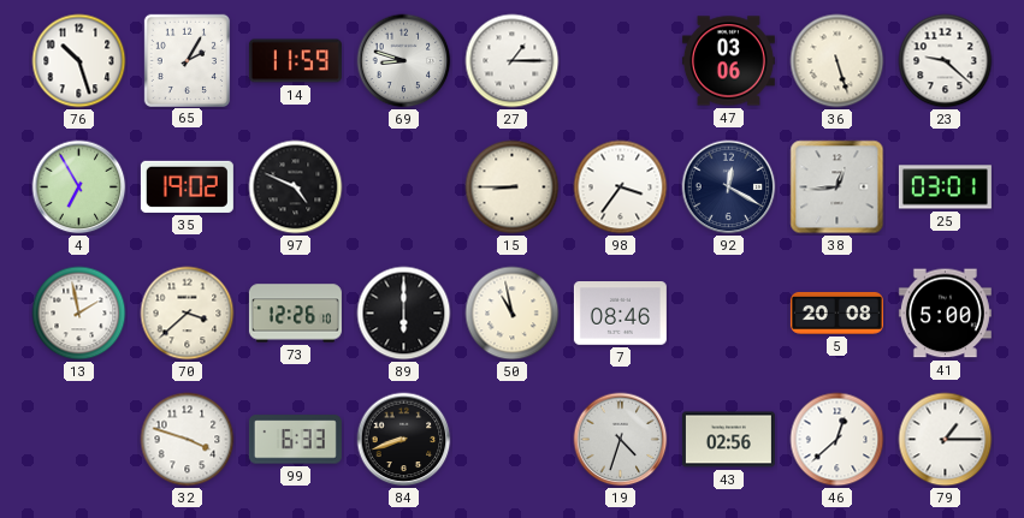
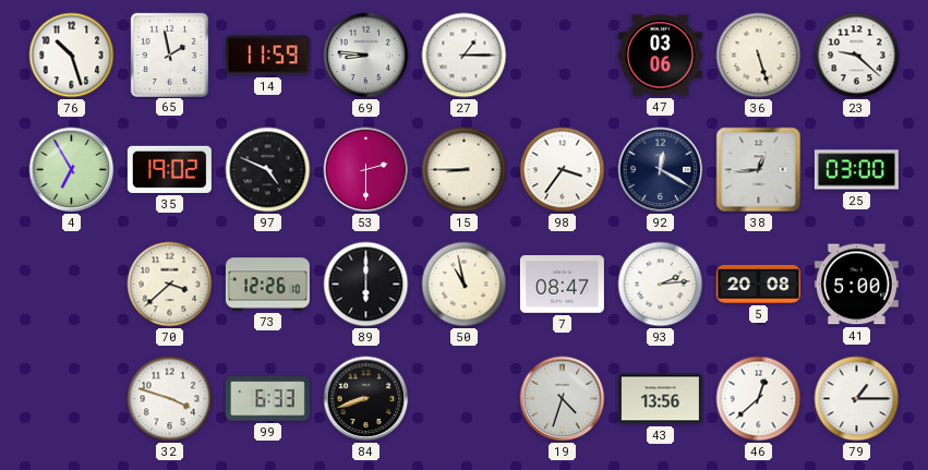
65: 2:05 -> 1:58
69: 8:48 -> 8:46
53: none -> 2:30
25: 03:01 -> 03:00
13: 1:58 -> none
7: 08:46 -> 08:47
93: none -> 2:14
43: 02:56 -> 13:56
